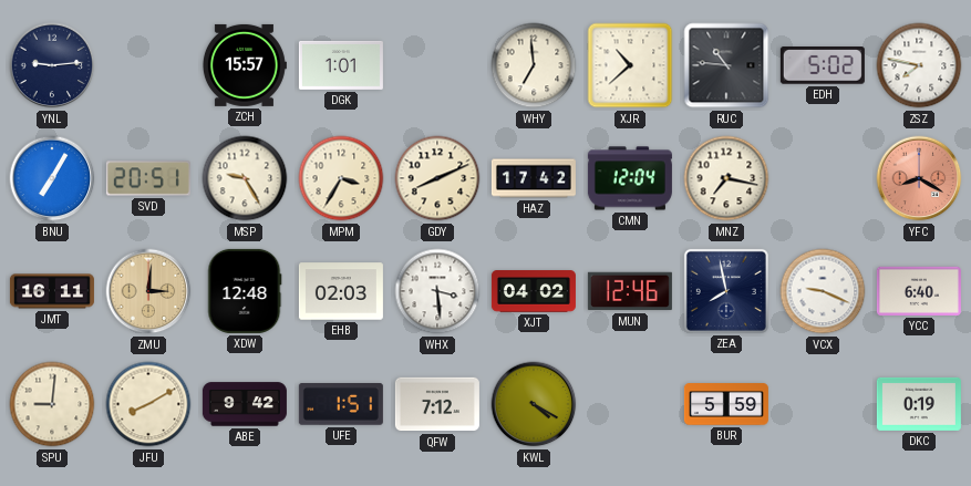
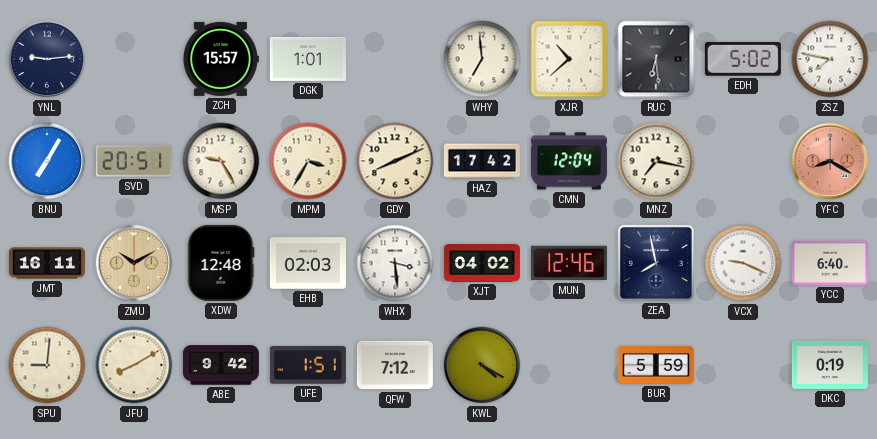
RUC: 10:46 -> 6:29
ZMU: 3:01 -> 10:10
